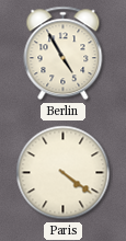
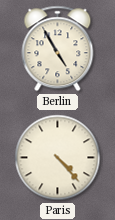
Paris: 4:21 -> 4:23
